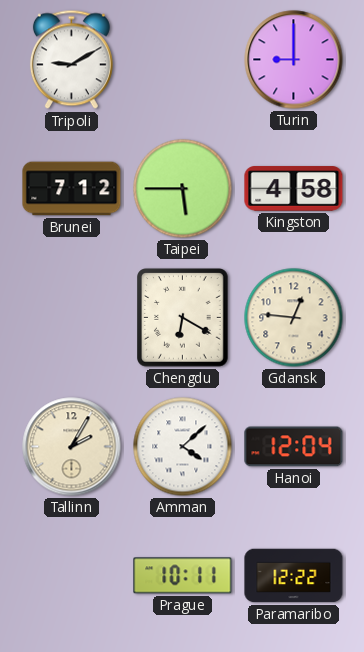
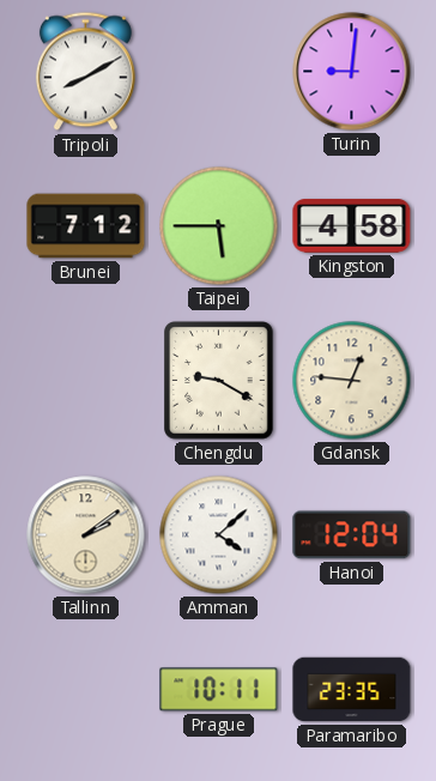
Tripoli: 9:10 -> 8:10
Turin: 9:00 -> 9:01
Chengdu: 6:20 -> 9:20
Tallinn: 2:05 -> 2:09
Paramaribo: 12:22 -> 23:35
